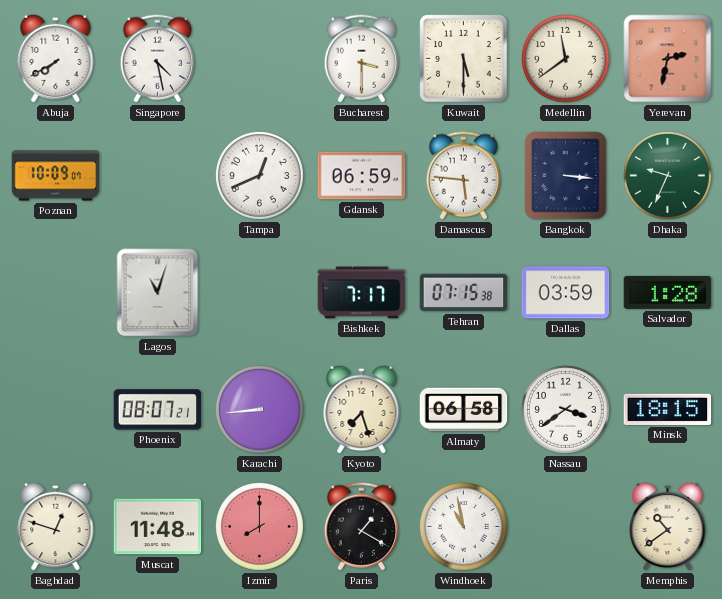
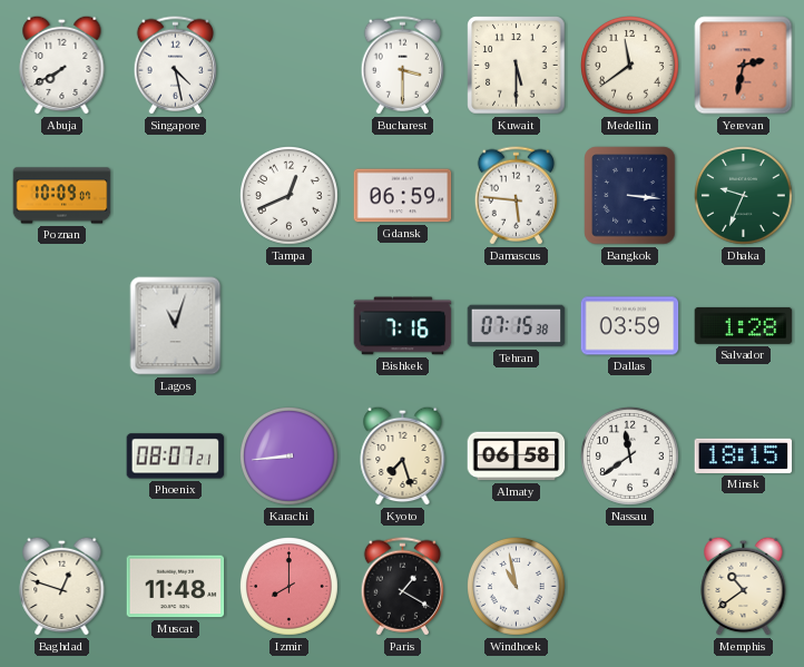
Bishkek: 7:17 -> 7:16
Nassau: 3:39 -> 11:39
